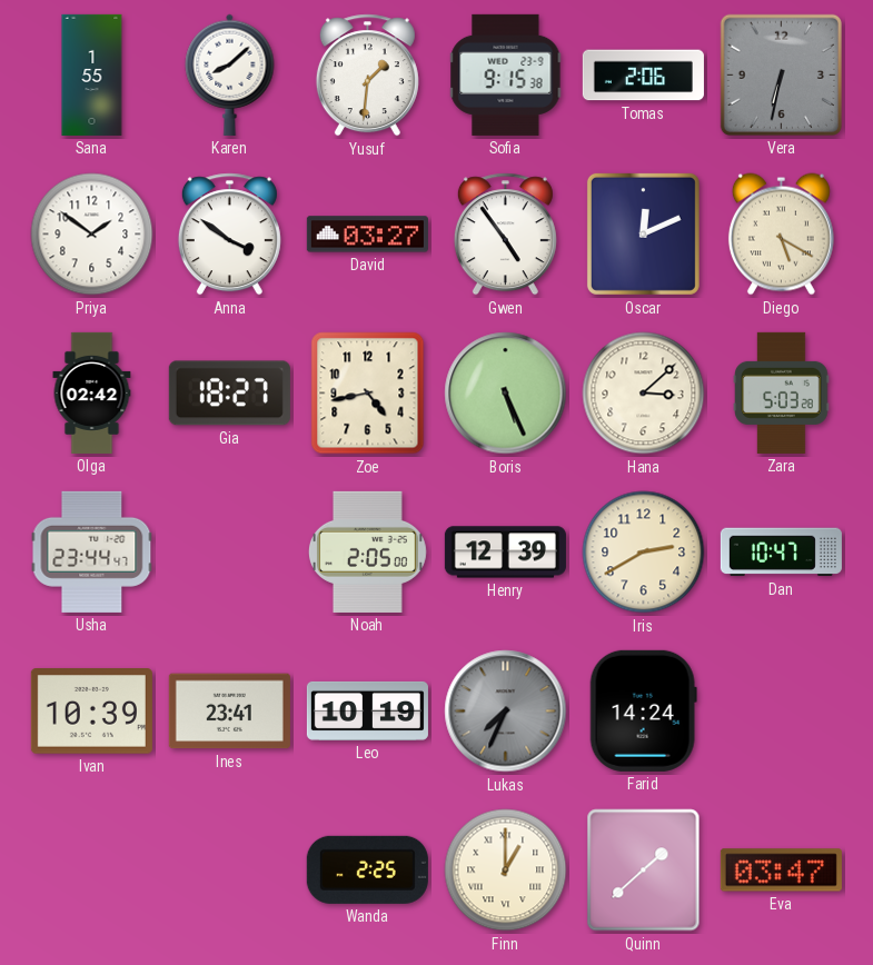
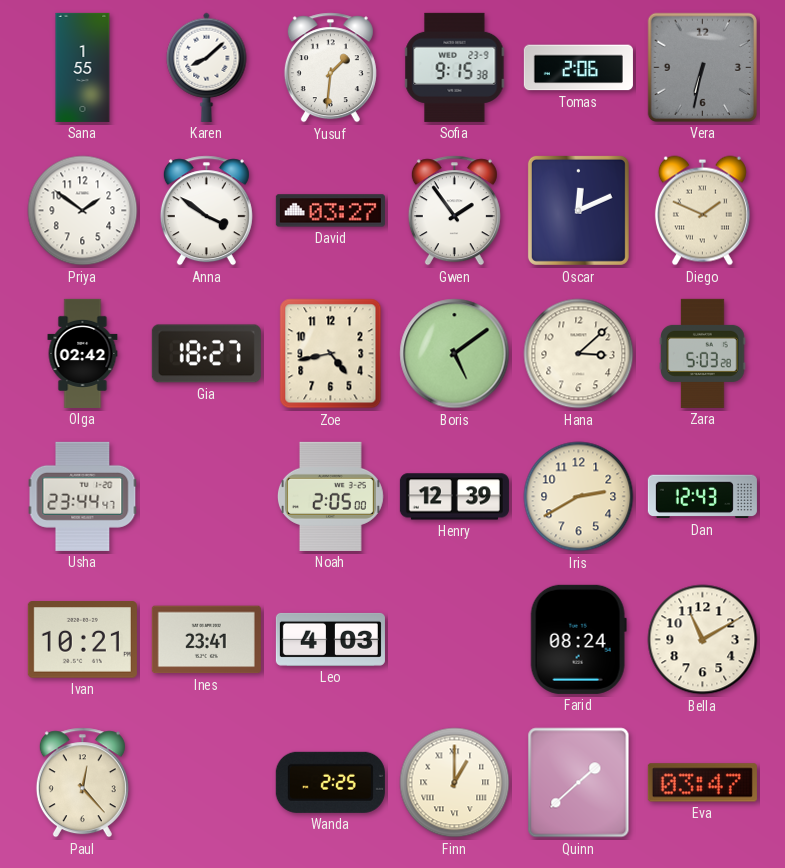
Gwen: 4:54 -> 1:54
Diego: 5:20 -> 1:49
Boris: 5:26 -> 5:09
Dan: 10:47 -> 12:43
Ivan: 10:39 -> 10:21
Leo: 10:19 -> 4:03
Lukas: 7:34 -> none
Farid: 14:24 -> 08:24
Bella: none -> 11:10
Paul: none -> 12:23
